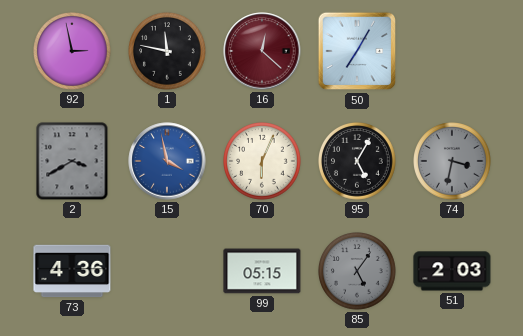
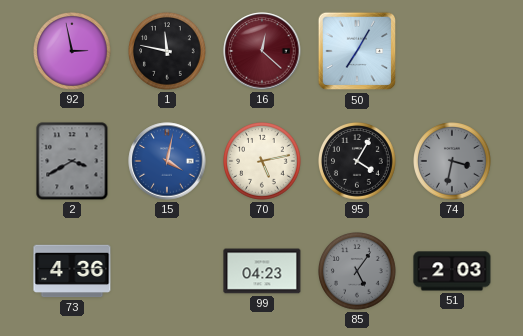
15: 3:58 -> 4:02
70: 6:04 -> 5:13
95: 5:05 -> 4:05
99: 05:15 -> 04:23
